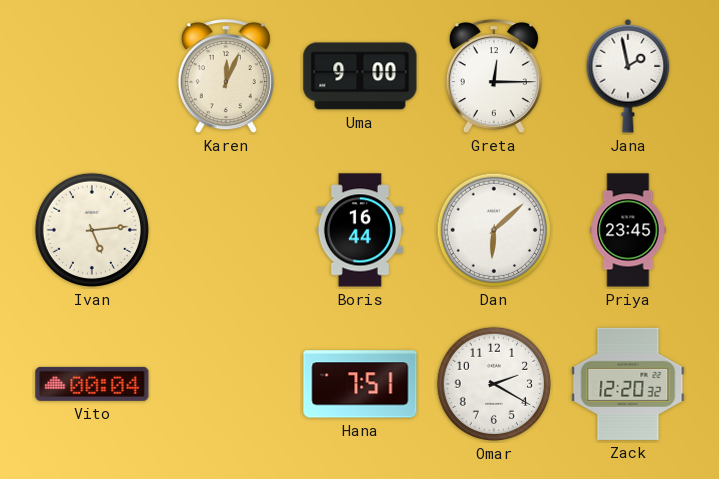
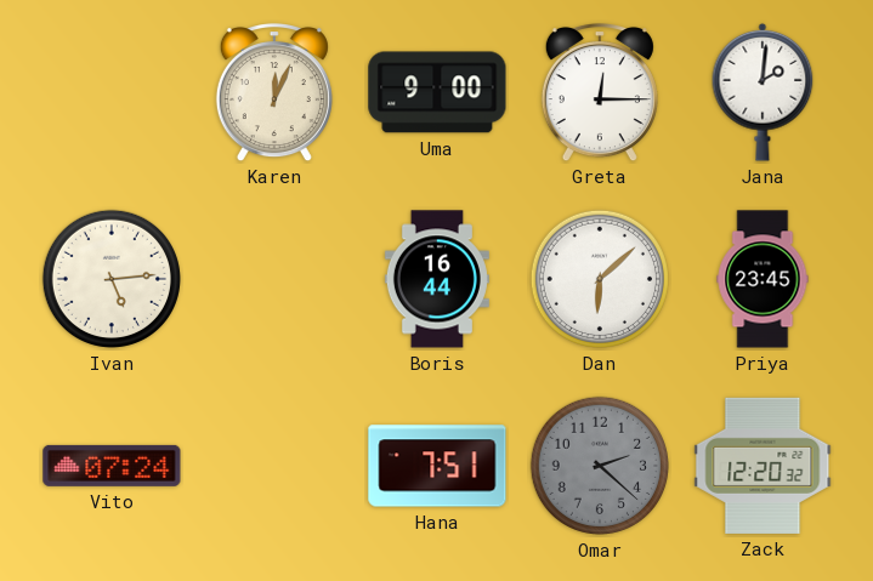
Jana: 1:58 -> 2:01
Vito: 00:04 -> 07:24
Omar: 2:20 -> 2:22
Omar dial: white -> grey
